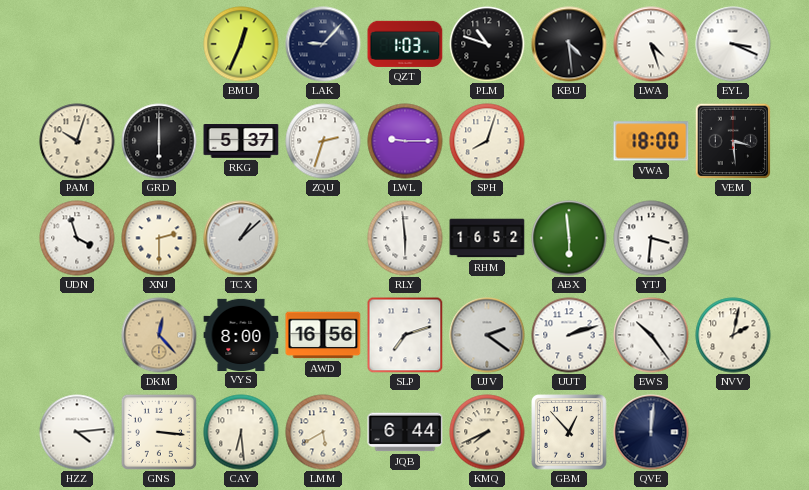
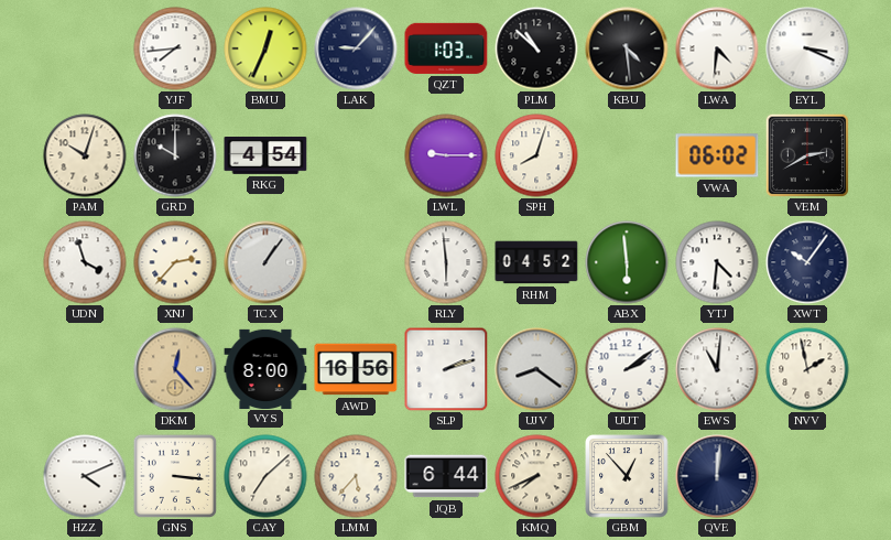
YJF: none -> 7:44
PLM: 10:48 -> 10:52
LWA: 4:27 -> 4:31
GRD: 6:00 -> 10:00
RKG: 5:37 -> 4:54
ZQU: 2:33 -> none
VWA: 18:00 -> 06:02
VEM: 3:29 -> 2:40
XNJ: 2:30 -> 2:37
TCX: 1:08 -> 1:06
RHM: 16:52 -> 04:52
YTJ: 3:31 -> 4:31
XWT: none -> 10:06
SLP: 7:12 -> 2:12
UJV: 2:21 -> 8:21
UUT: 2:12 -> 2:09
EWS: 10:24 -> 11:01
NVV: 2:02 -> 1:58
HZZ: 4:14 -> 4:11
CAY: 6:29 -> 7:08
LMM: 5:40 -> 5:37
